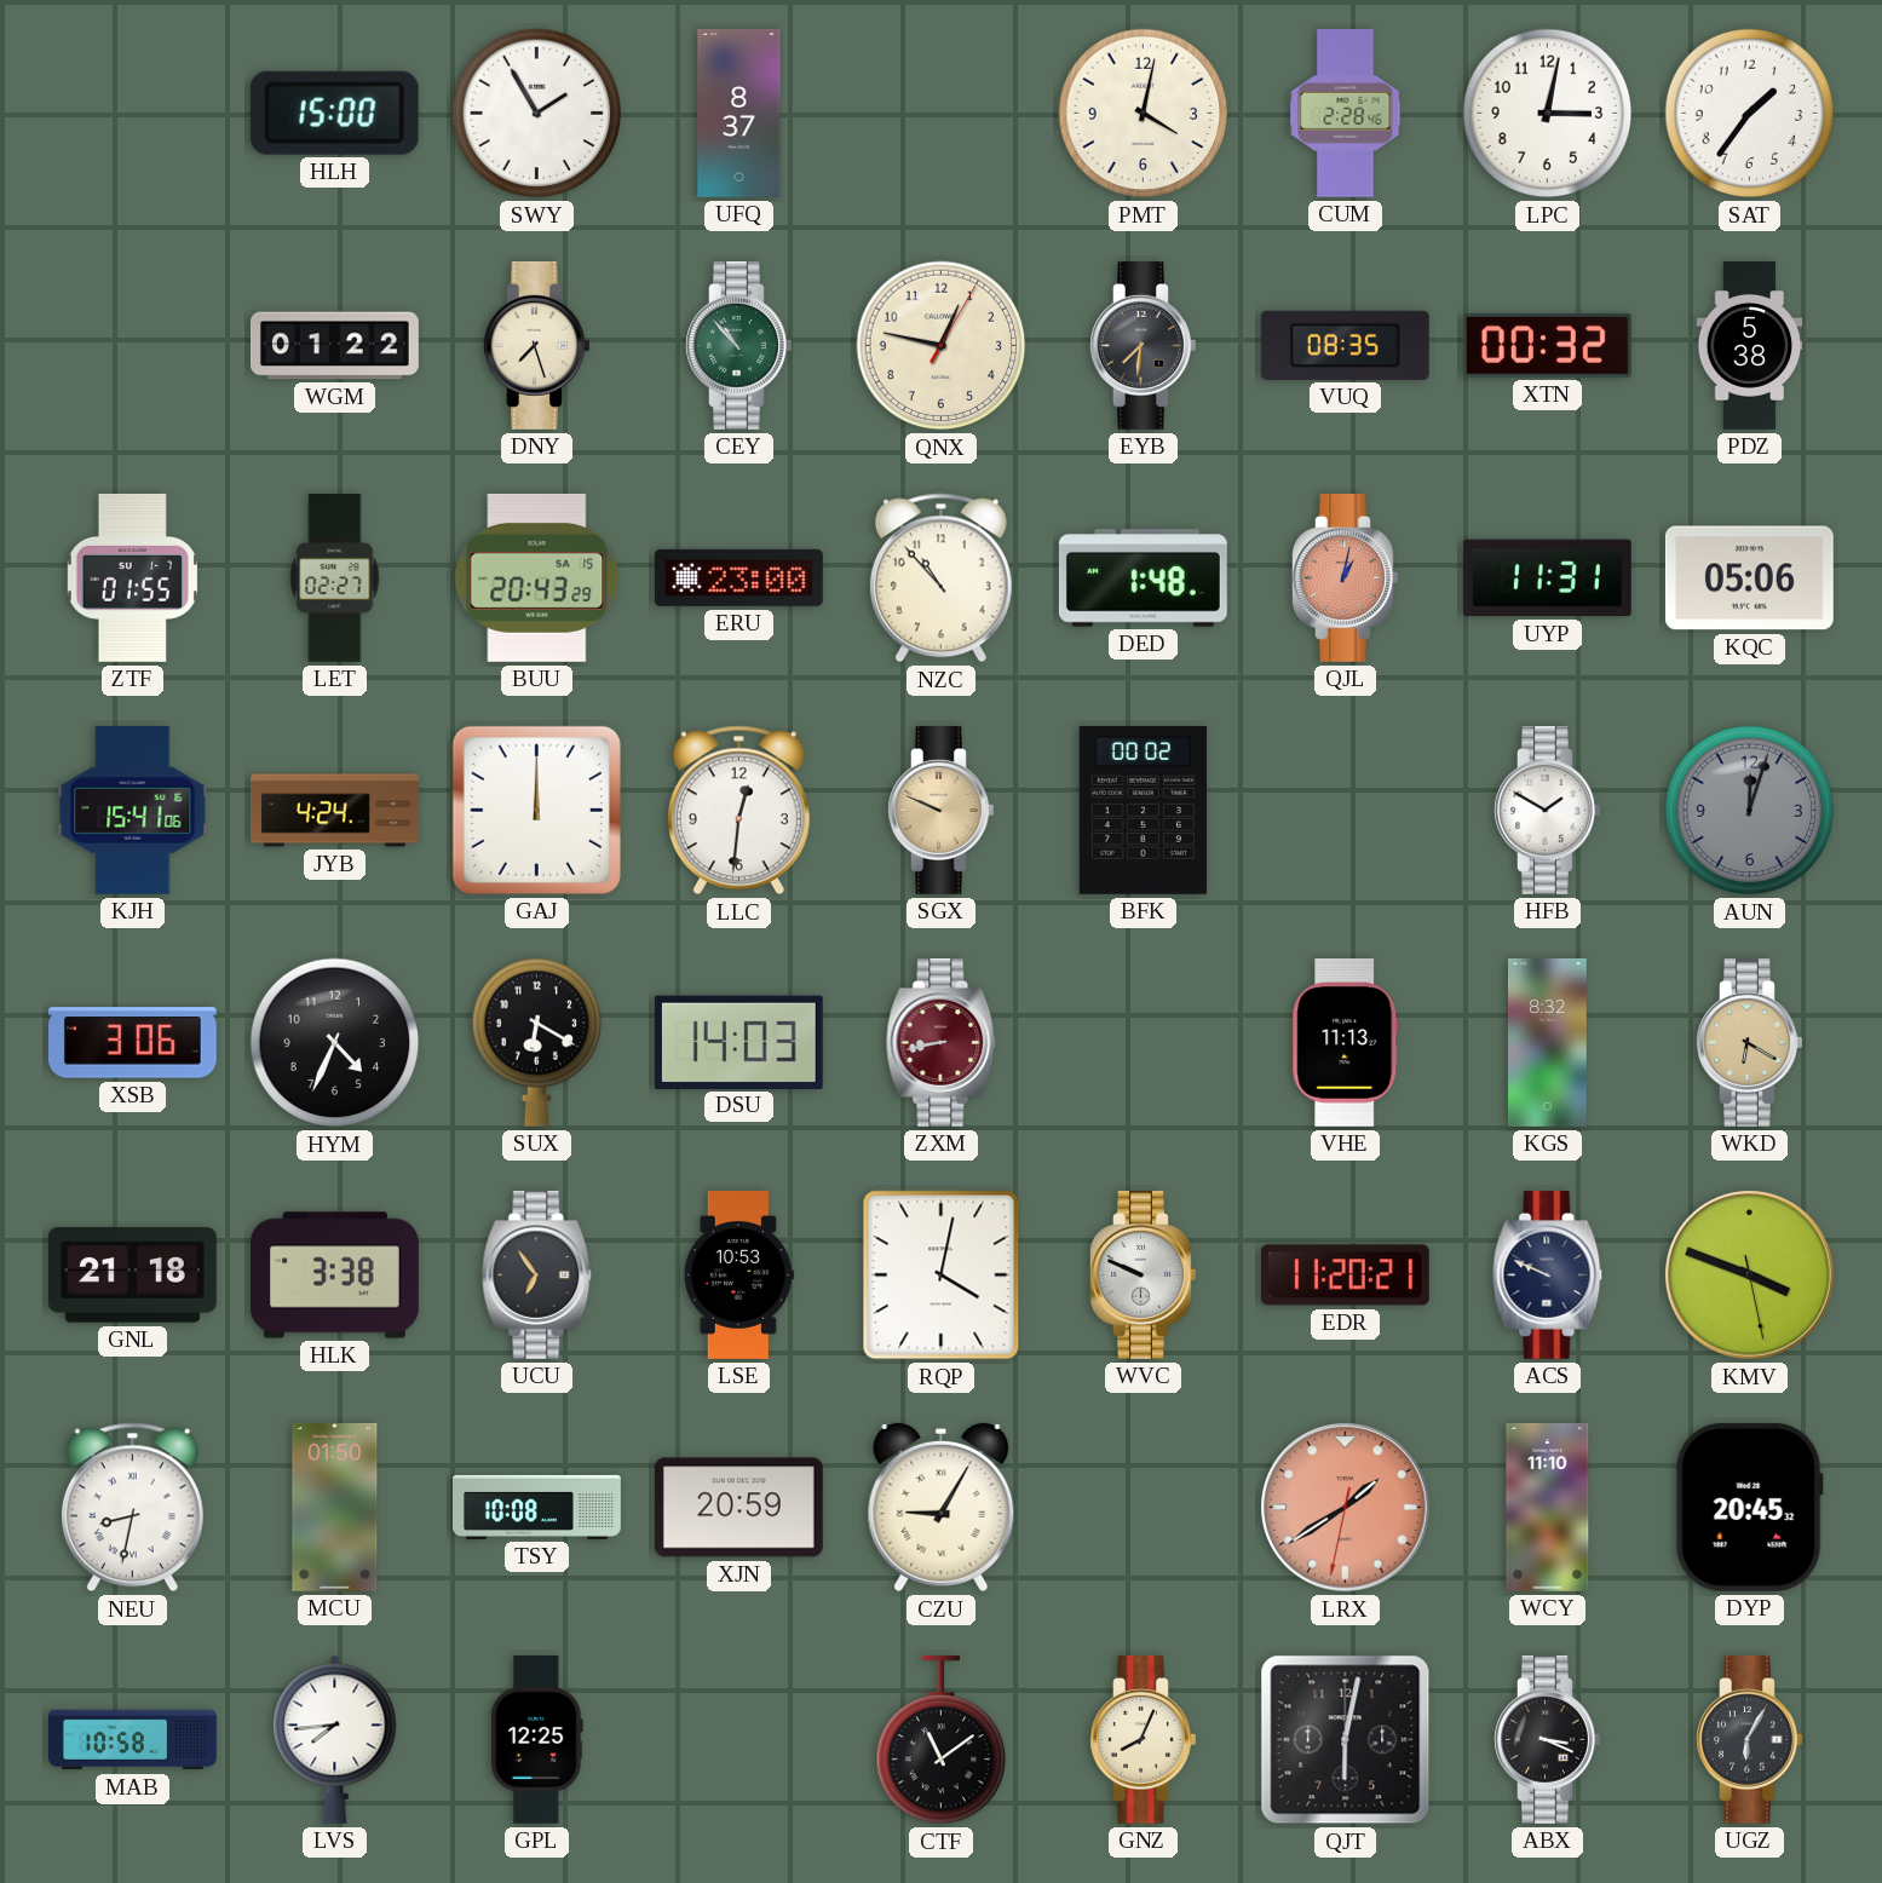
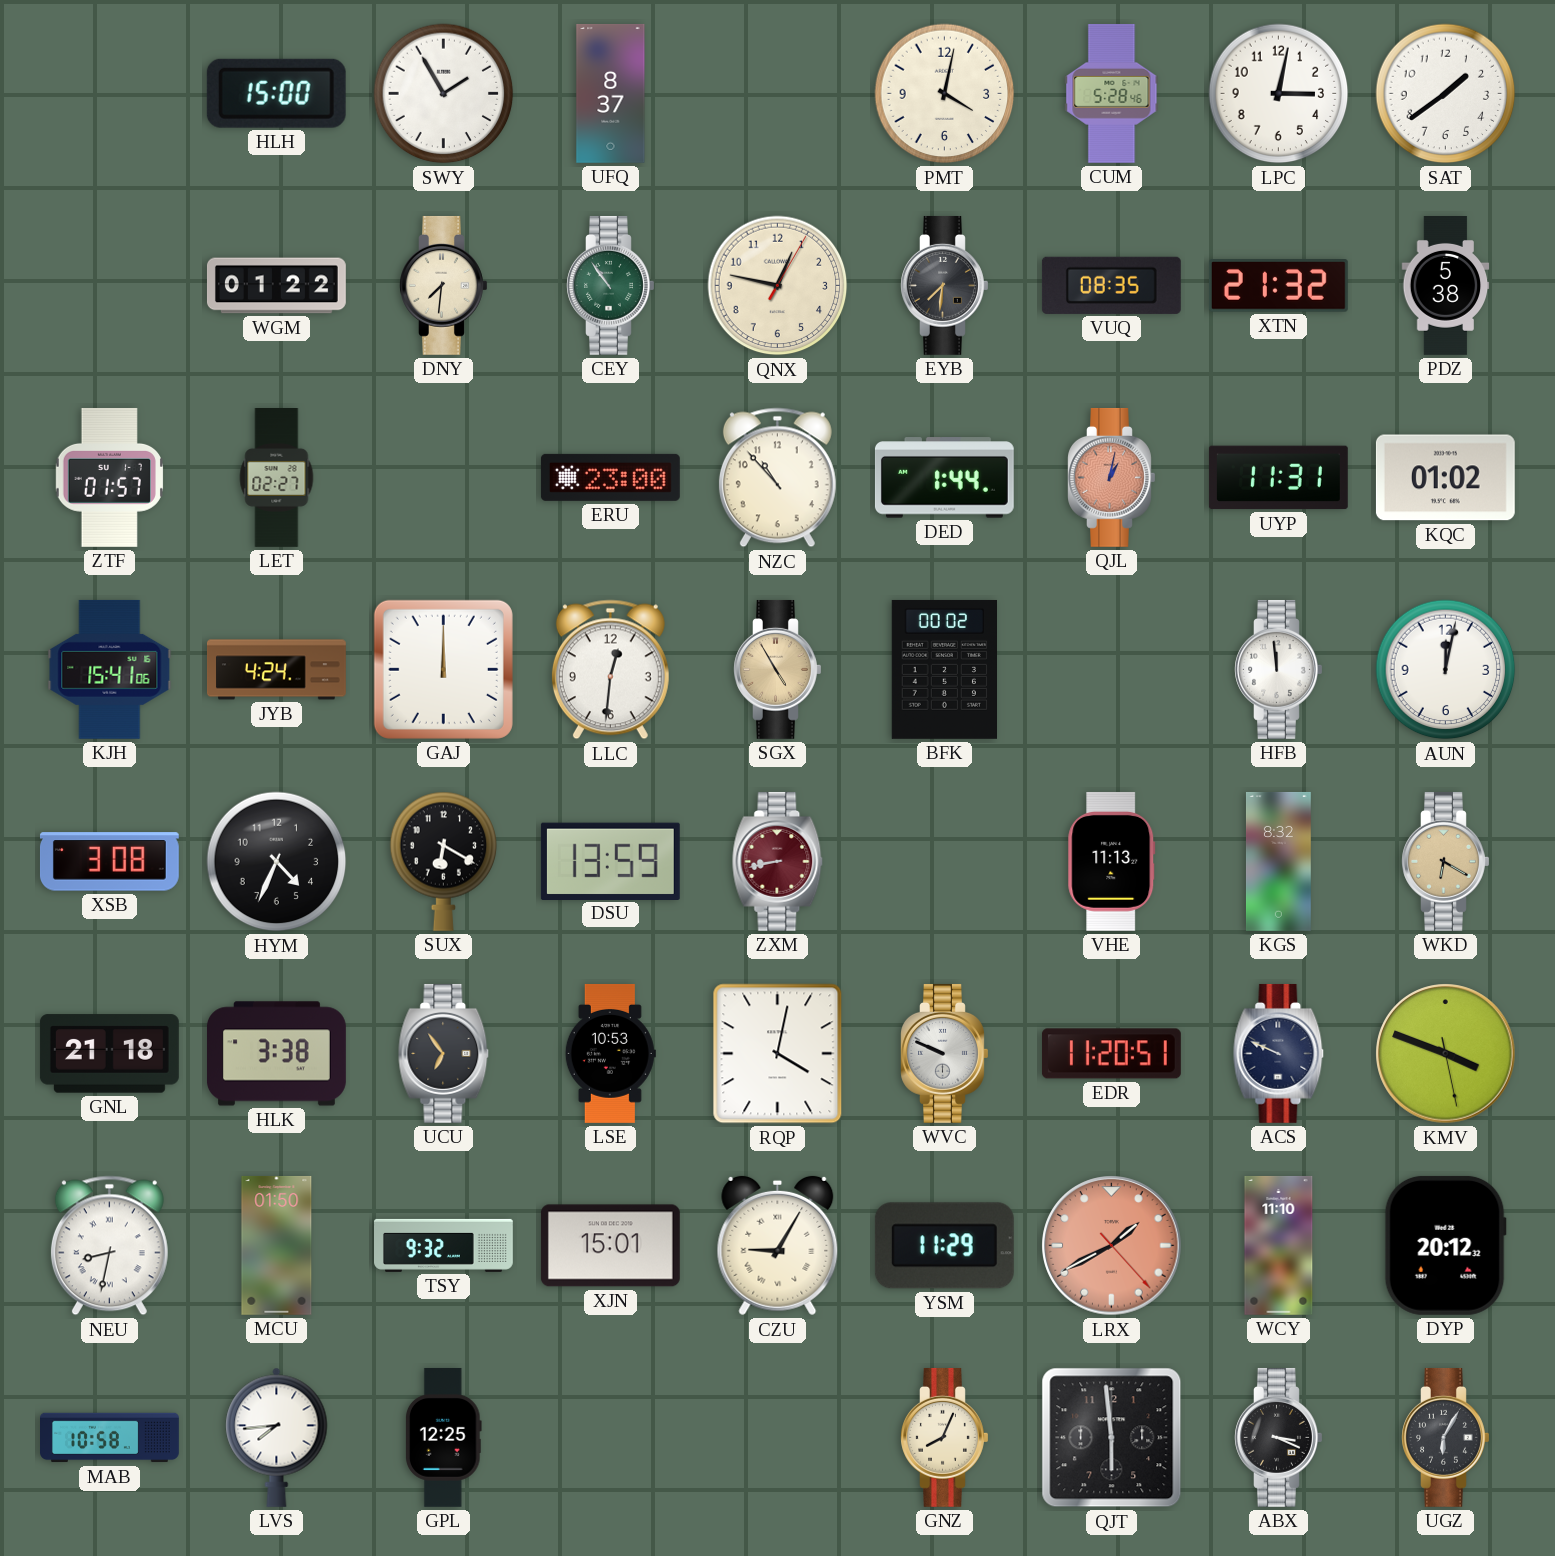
CUM: 2:28 -> 5:28
SAT: 1:36 -> 1:39
DNY: 7:27 -> 7:31
CEY: 10:53 -> 10:54
XTN: 00:32 -> 21:32
ZTF: 01:55 -> 01:57
BUU: 20:43 -> none
DED: 1:48 -> 1:44
KQC: 05:06 -> 01:02
SGX: 9:49 -> 4:55
HFB: 1:50 -> 11:59
AUN: 12:03 -> 12:02
AUN dial: grey -> white
XSB: 3:06 -> 3:08
DSU: 14:03 -> 13:59
EDR: 11:20:21 -> 11:20:51
TSY: 10:08 -> 9:32
XJN: 20:59 -> 15:01
YSM: none -> 11:29
LRX: 1:39 -> 1:40
DYP: 20:45 -> 20:12
CTF: 11:09 -> none
QJT: 6:02 -> 5:59
